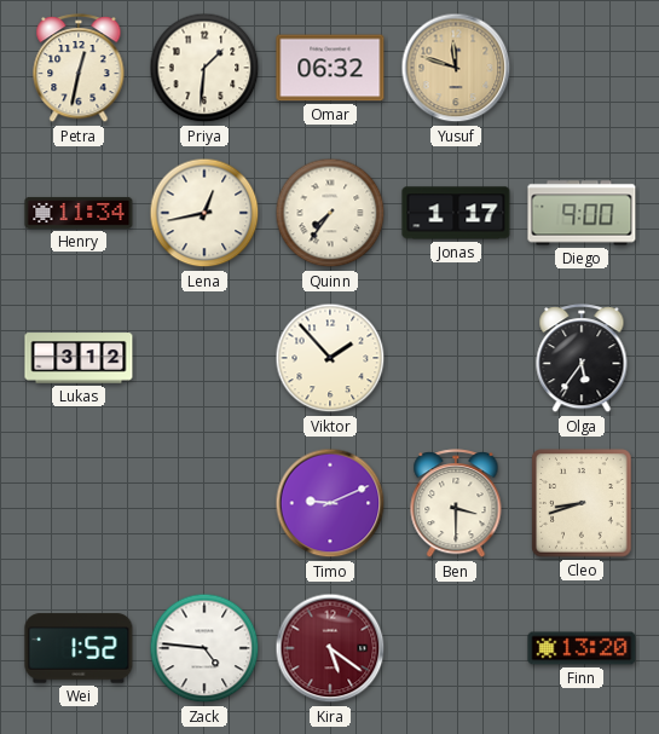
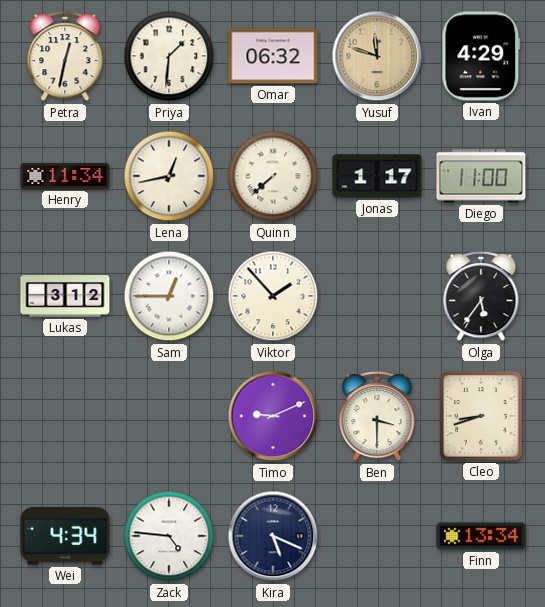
Ivan: none -> 4:29
Quinn: 7:36 -> 7:38
Diego: 9:00 -> 11:00
Sam: none -> 12:45
Wei: 1:52 -> 4:34
Kira: 5:21 -> 5:19
Kira dial: burgundy -> navy
Finn: 13:20 -> 13:34
